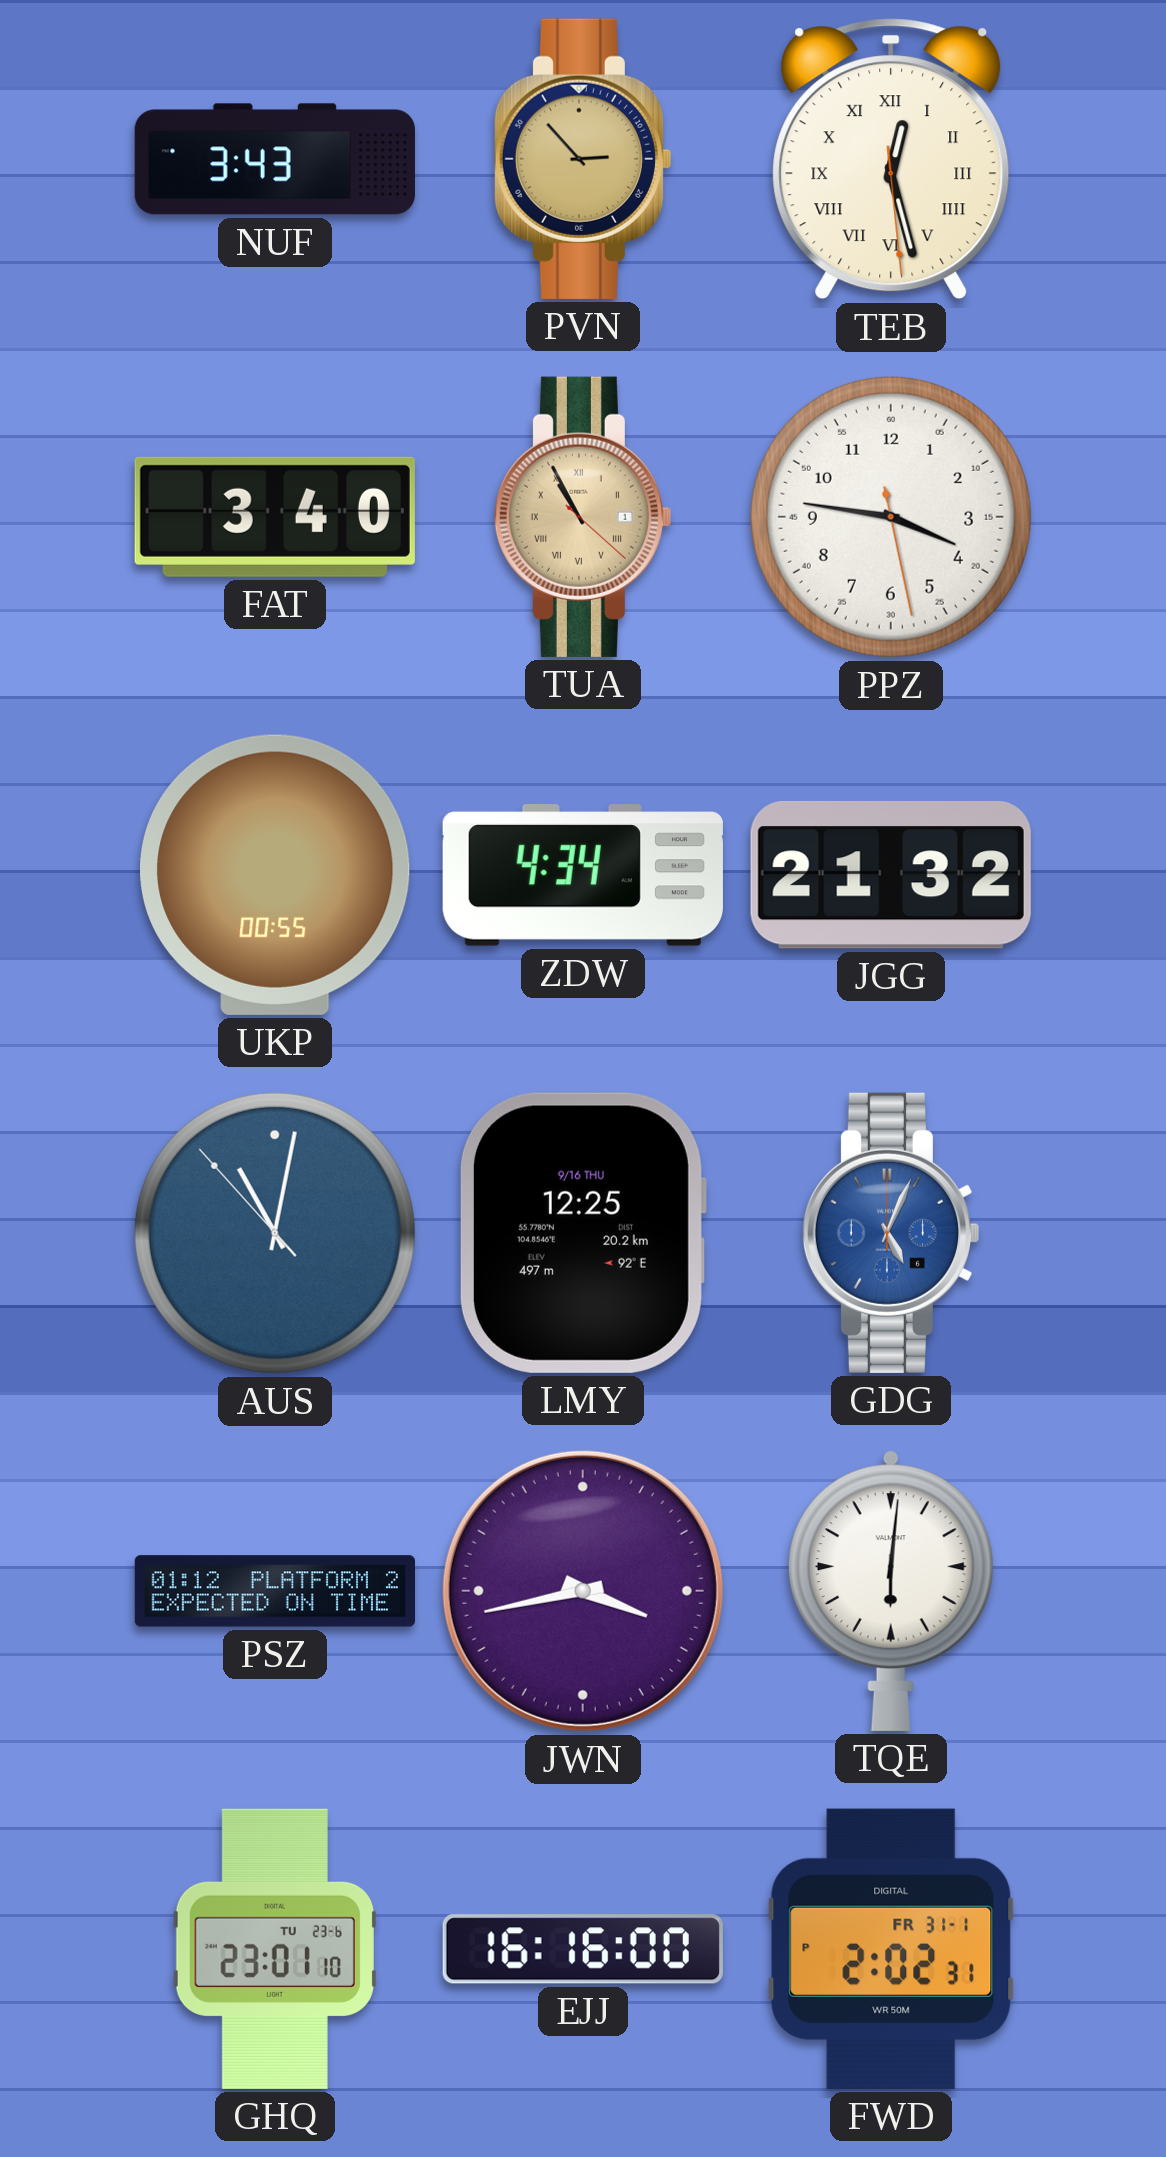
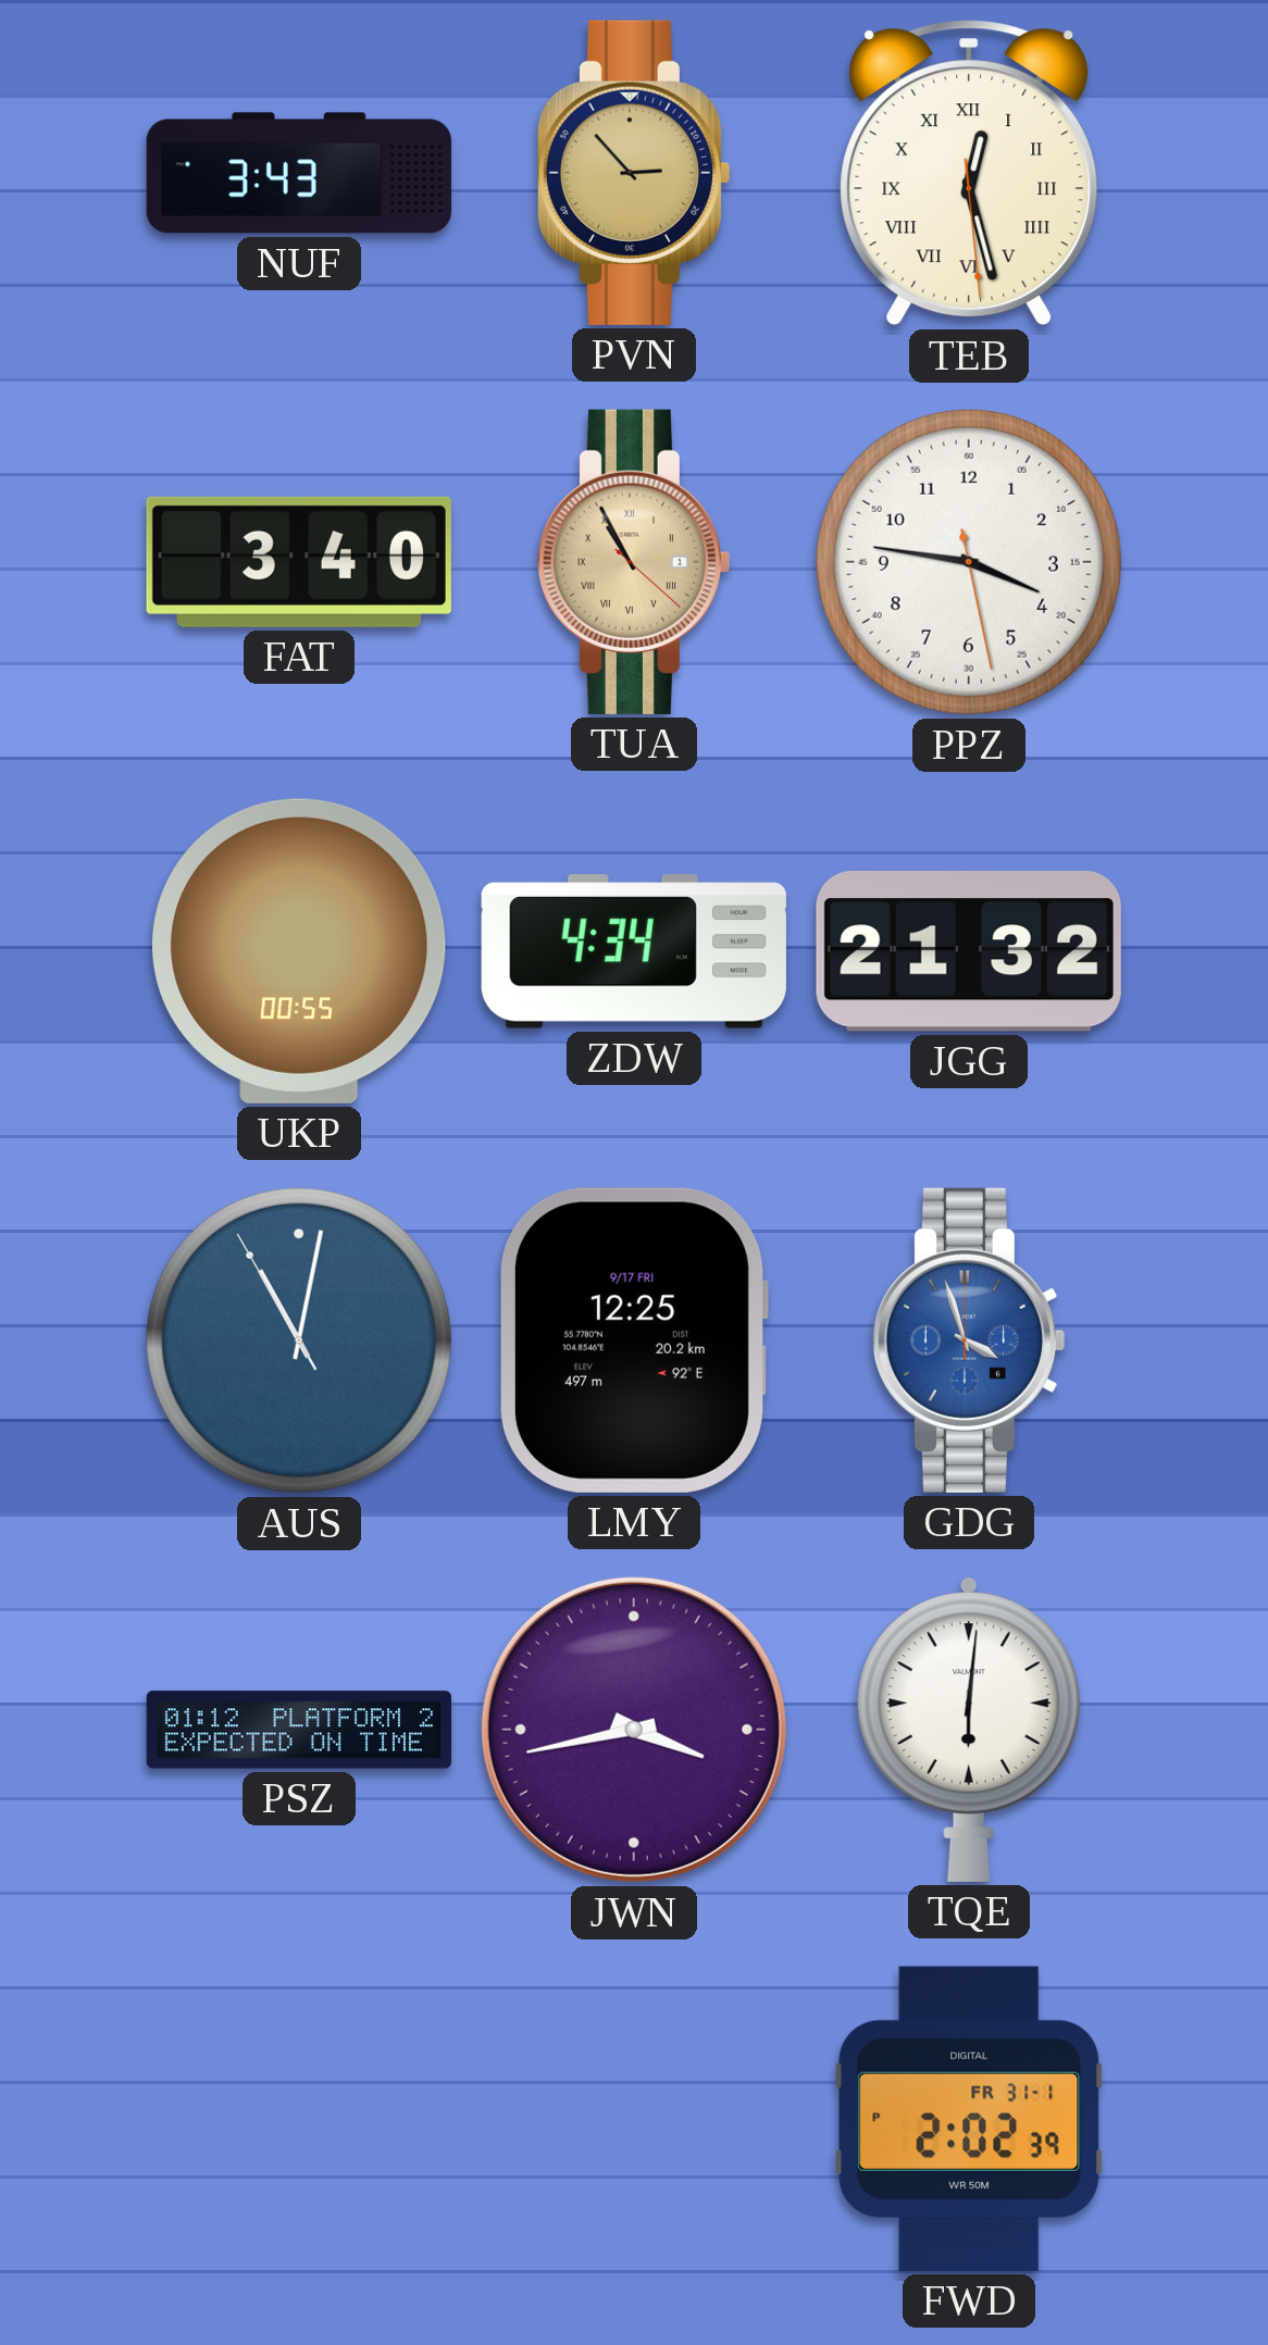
AUS: 11:01:53 -> 11:01:55
LMY date: 9/16 THU -> 9/17 FRI
GDG: 5:04 -> 3:57
GHQ: 23:01 -> none
EJJ: 16:16 -> none
FWD: 2:02:31 PM -> 2:02:39 PM
